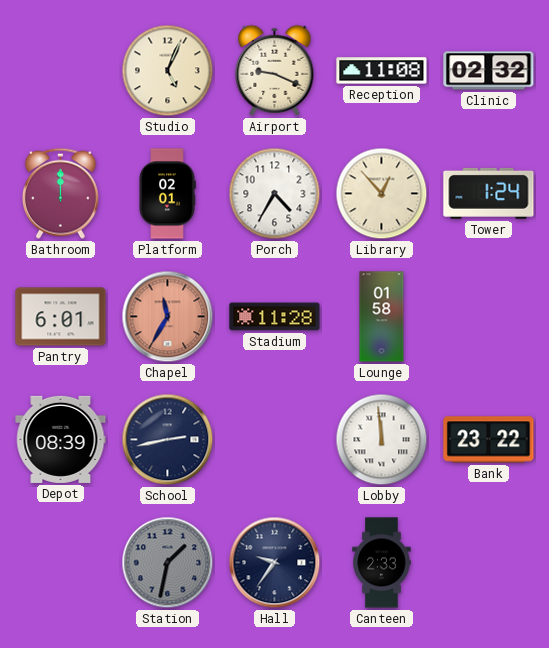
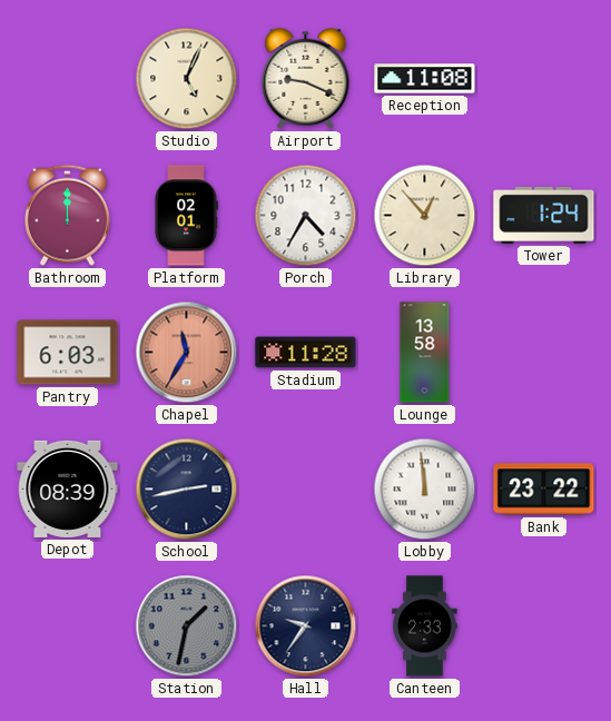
Clinic: 02:32 -> none
Pantry: 6:01 -> 6:03
Lounge: 01:58 -> 13:58
